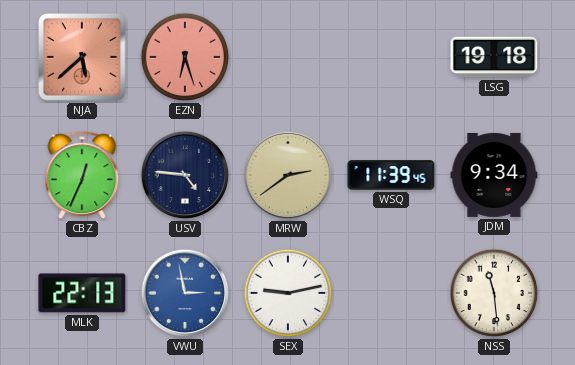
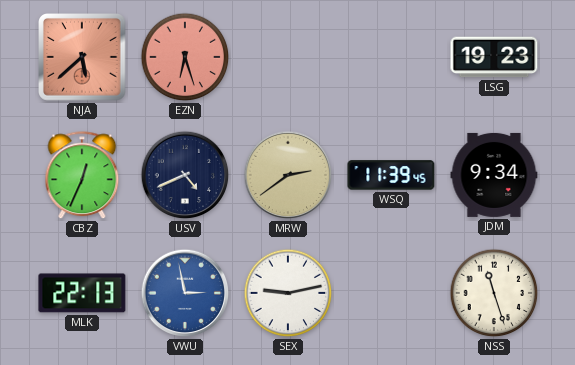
LSG: 19:18 -> 19:23
USV: 4:46 -> 4:41
NSS: 11:29 -> 11:27
